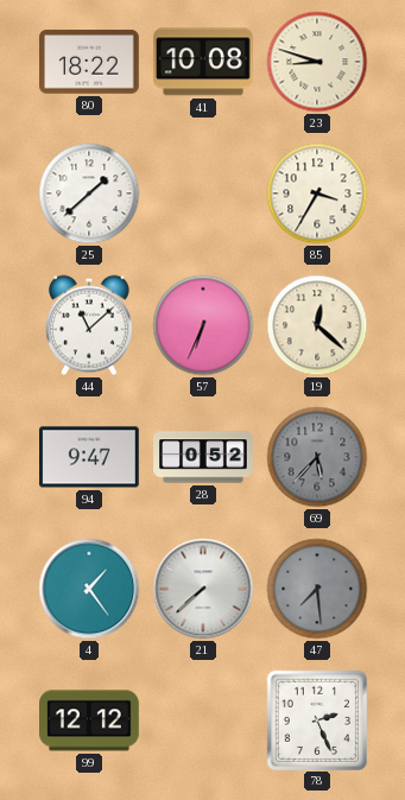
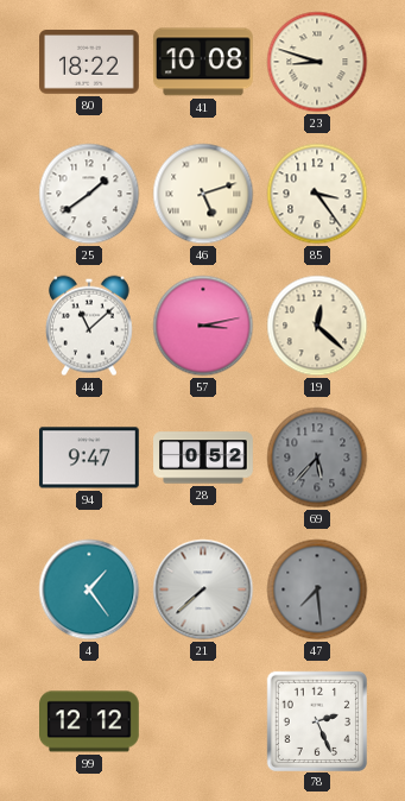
25: 1:38 -> 1:39
46: none -> 5:12
85: 3:35 -> 3:24
57: 6:34 -> 3:13
